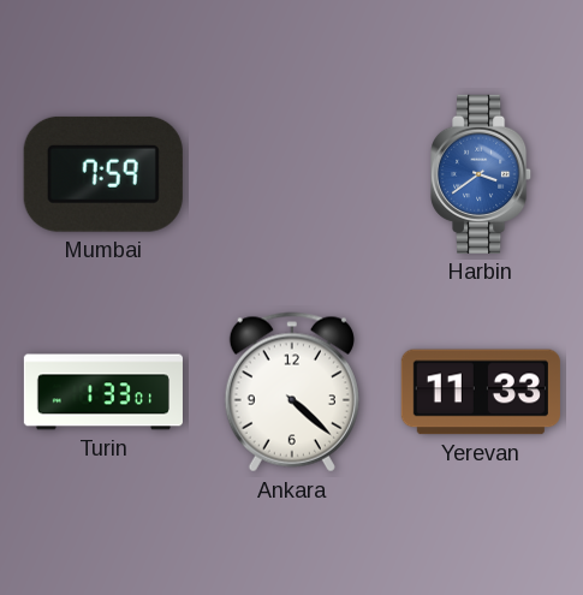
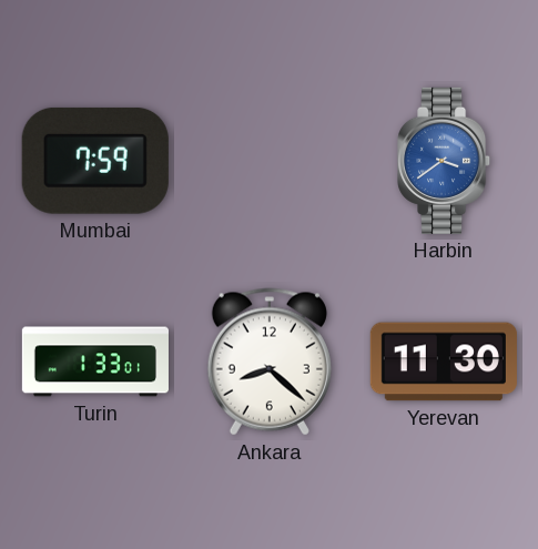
Ankara: 4:22 -> 8:22
Yerevan: 11:33 -> 11:30
